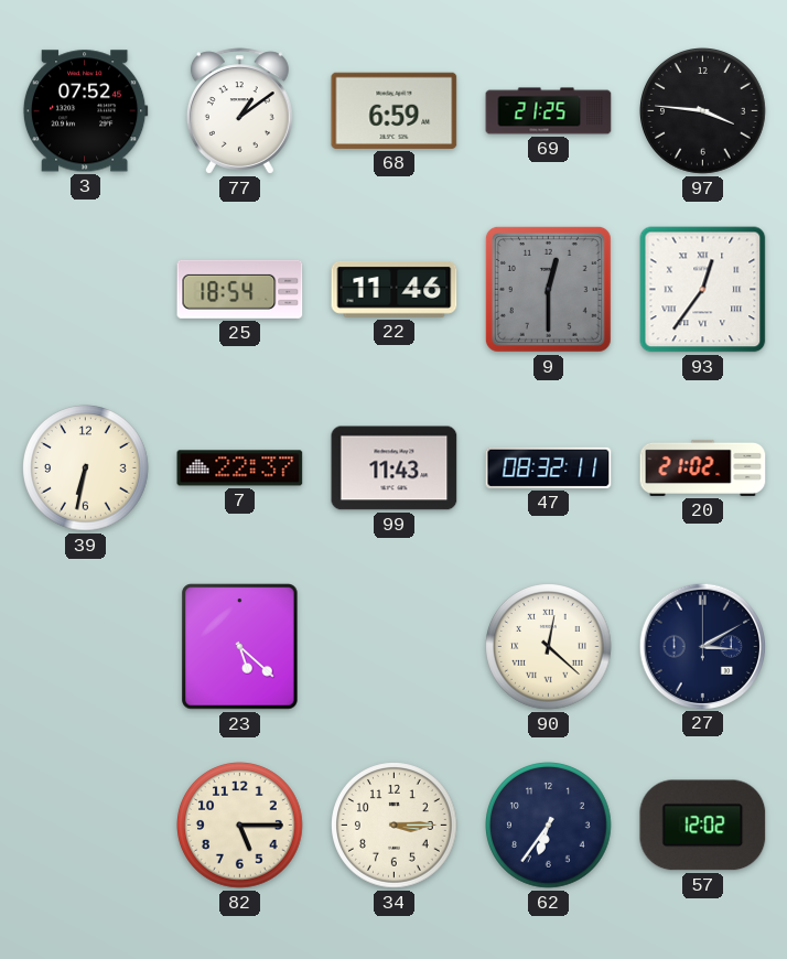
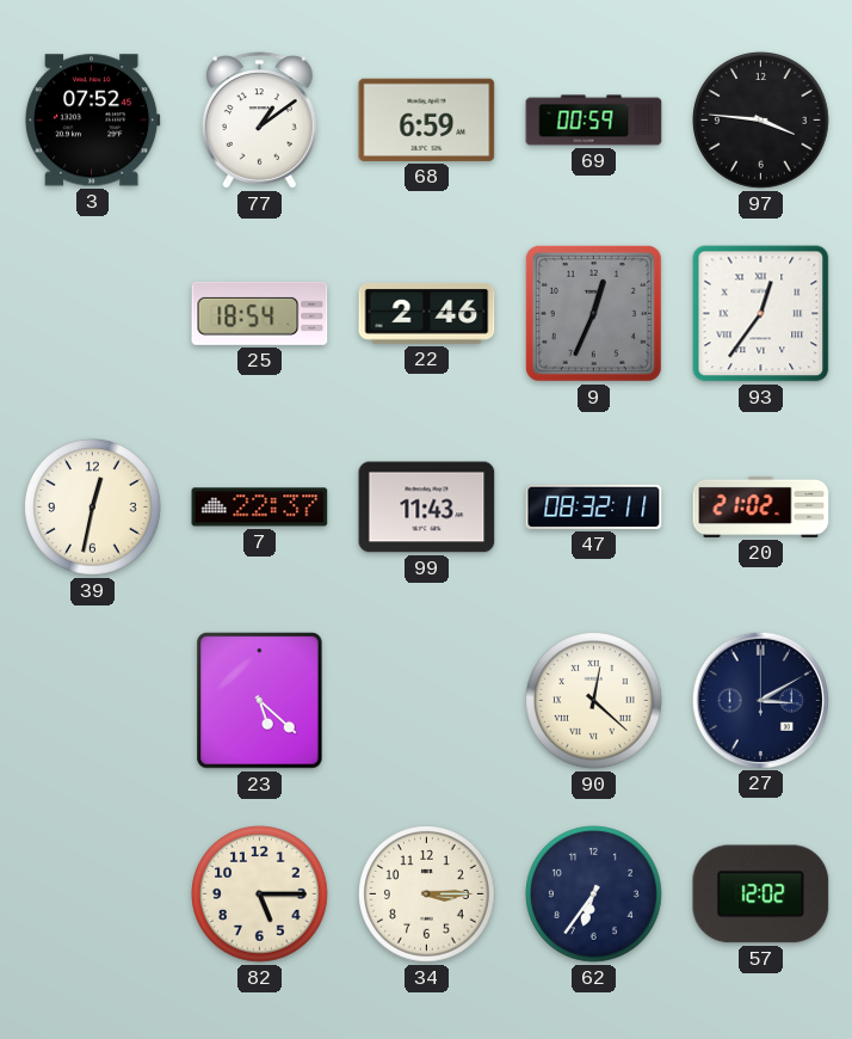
69: 21:25 -> 00:59
22: 11:46 -> 2:46
9: 12:30 -> 12:34
39: 6:32 -> 12:32
